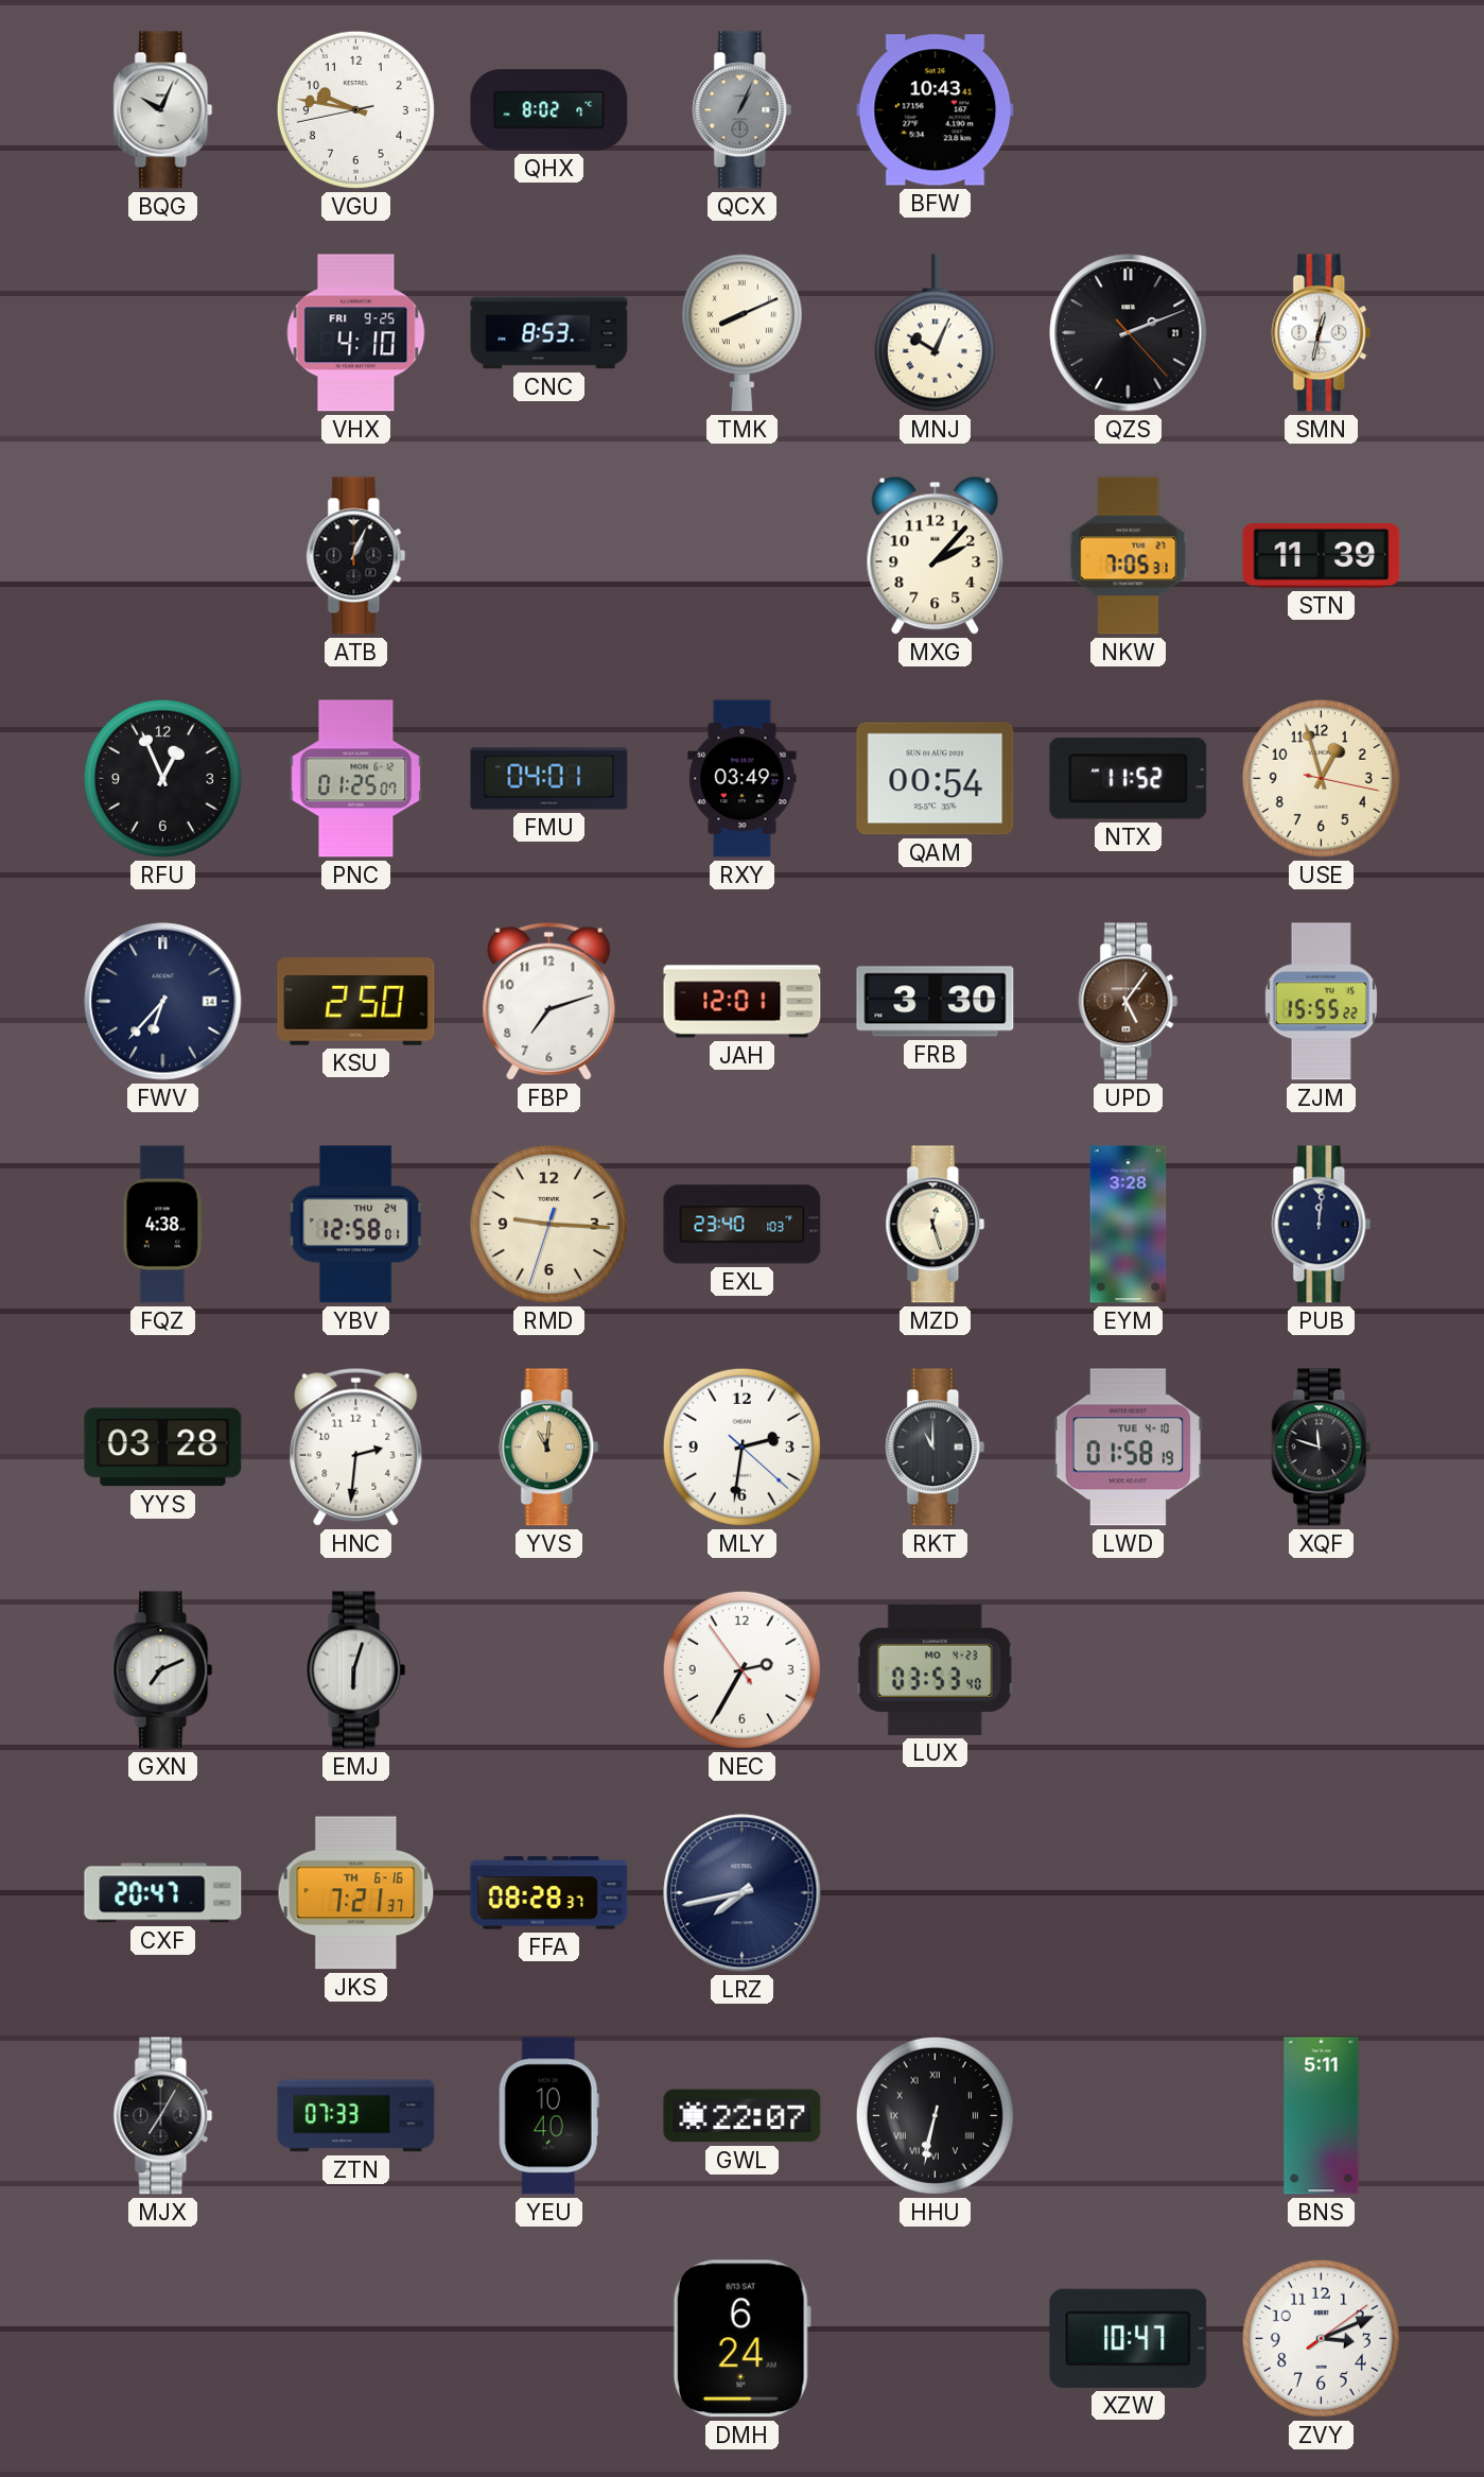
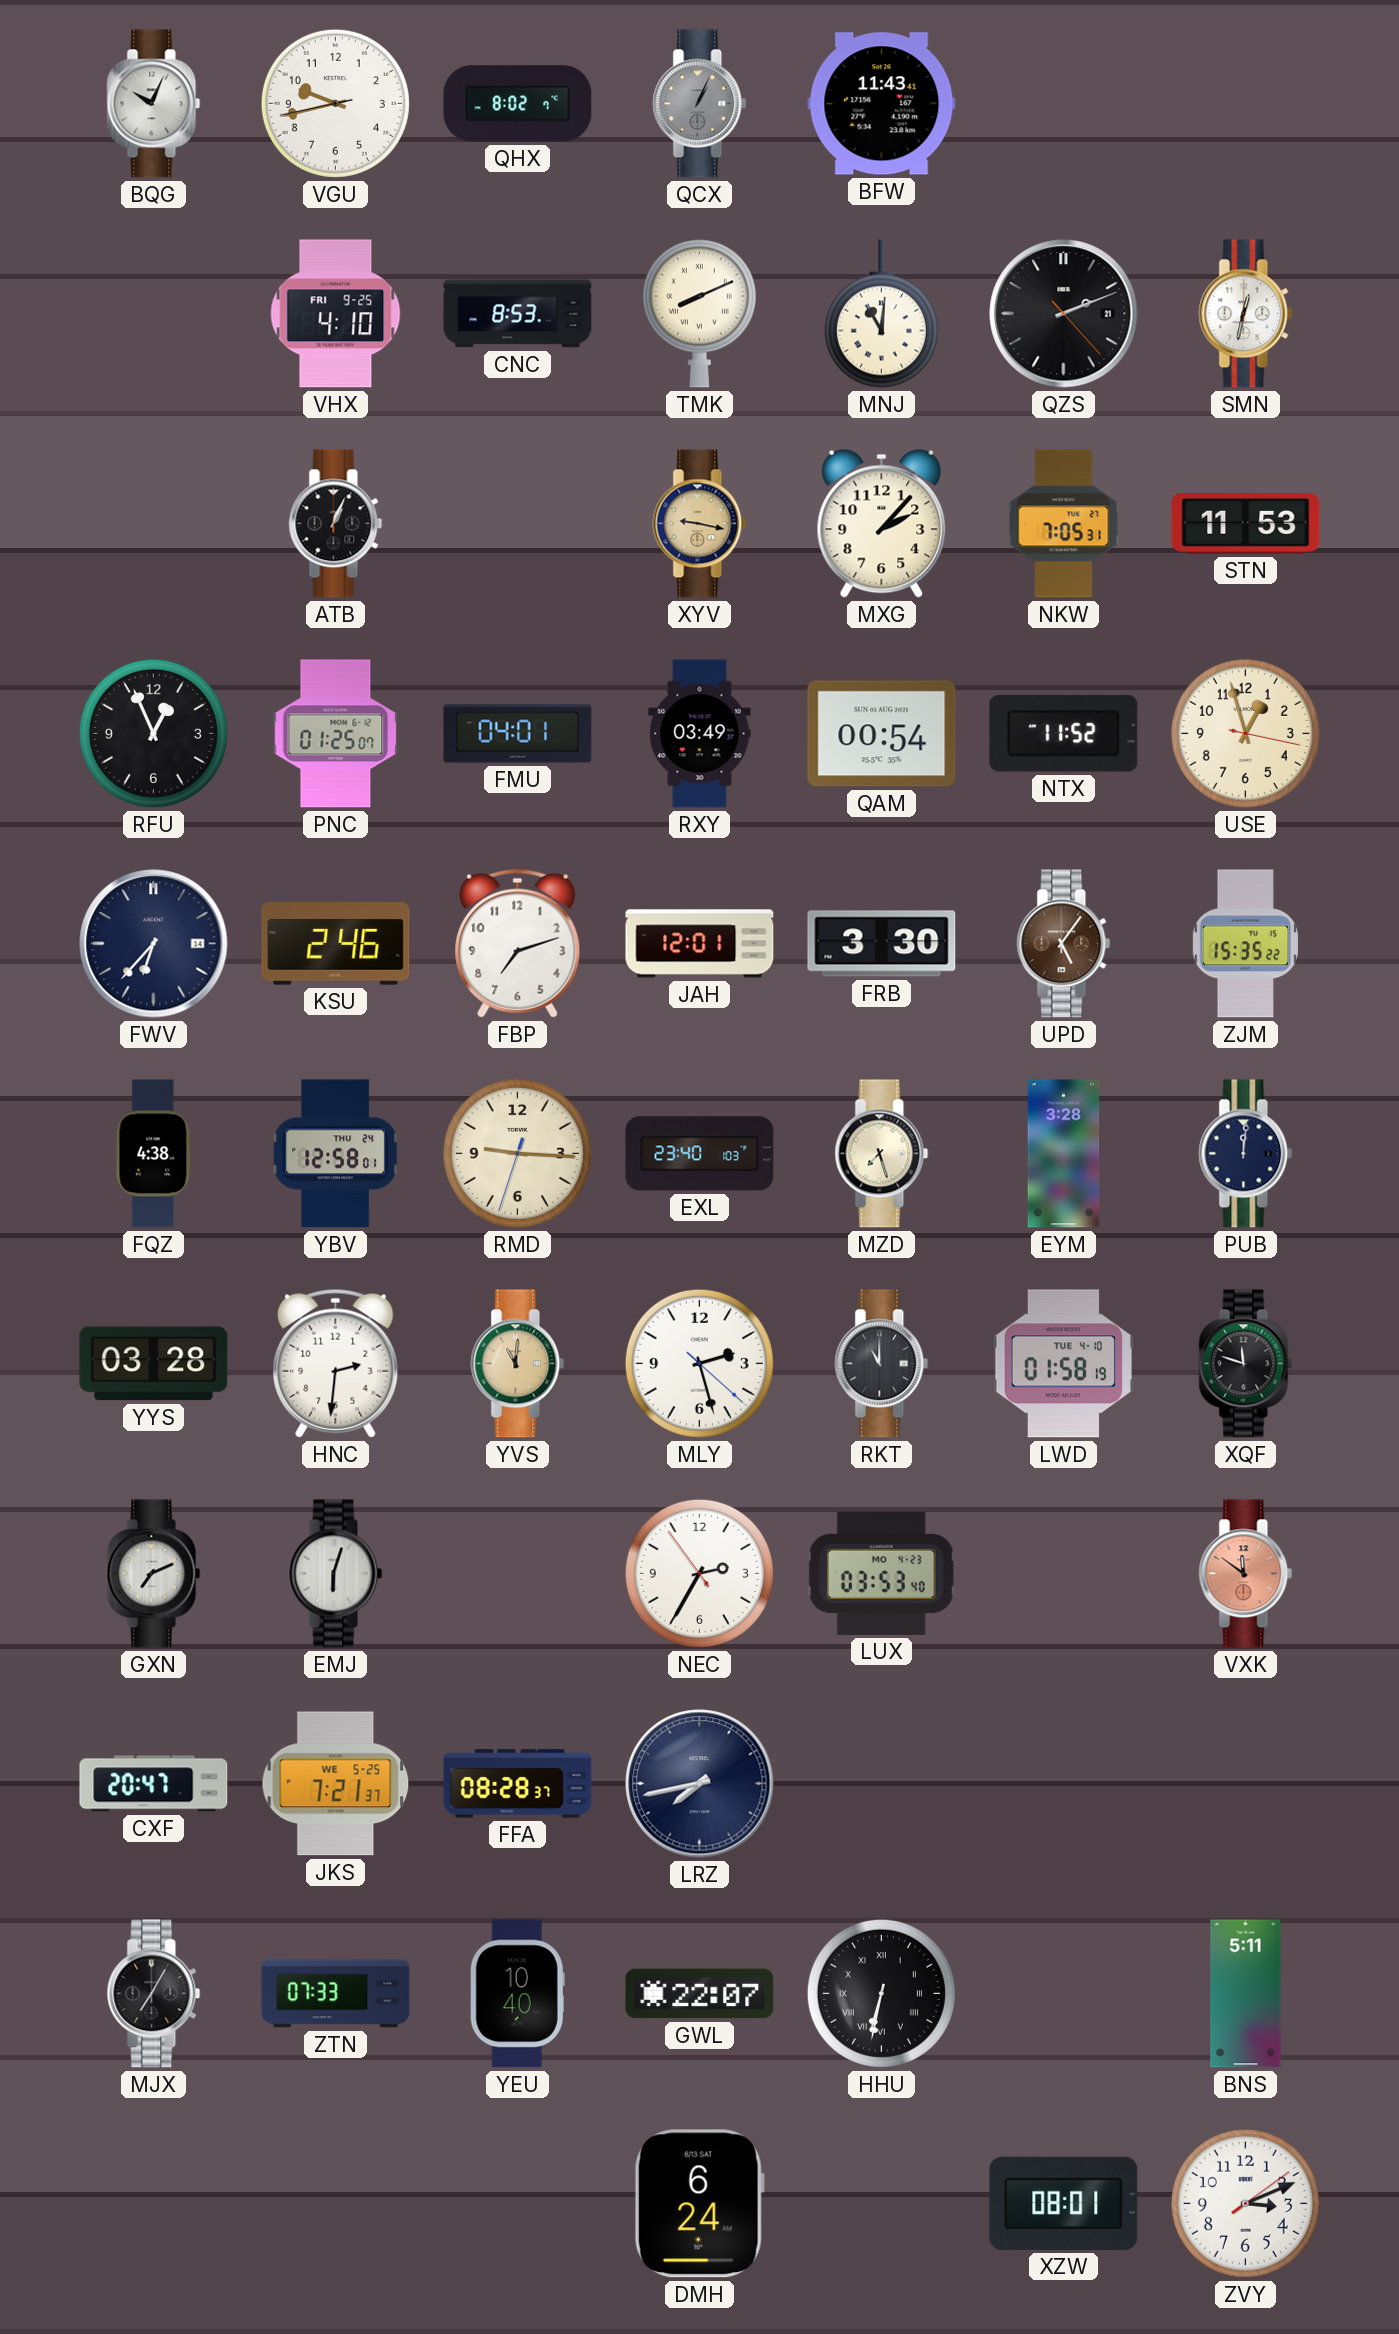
VGU: 9:46 -> 9:42
BFW: 10:43 -> 11:43
MNJ: 10:04 -> 11:01
XYV: none -> 9:17
STN: 11:39 -> 11:53
KSU: 2:50 -> 2:46
ZJM: 15:55 -> 15:35
MZD: 12:27 -> 7:27
MLY: 2:31 -> 2:27
VXK: none -> 11:51
JKS date: TH 6-16 -> WE 5-25
XZW: 10:47 -> 08:01
